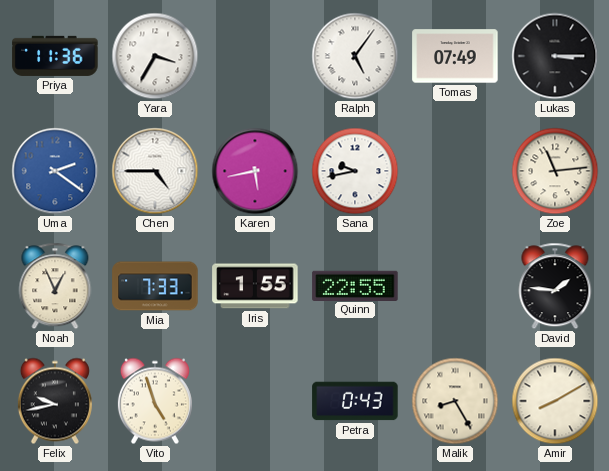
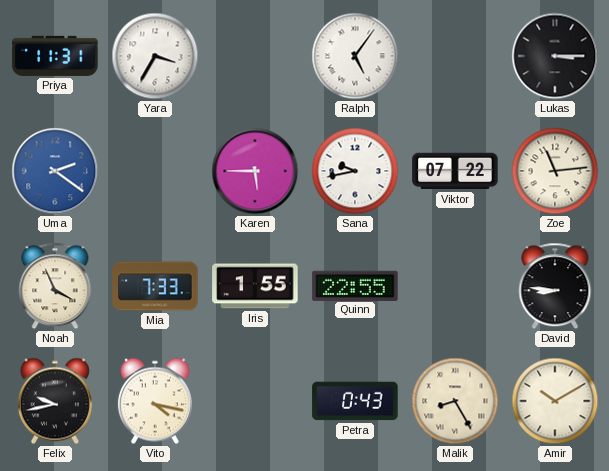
Priya: 11:36 -> 11:31
Tomas: 07:49 -> none
Chen: 4:45 -> none
Karen: 5:43 -> 5:45
Viktor: none -> 07:22
Noah: 12:56 -> 3:56
David: 1:46 -> 8:46
Vito: 4:57 -> 4:17
Amir: 8:10 -> 10:10
